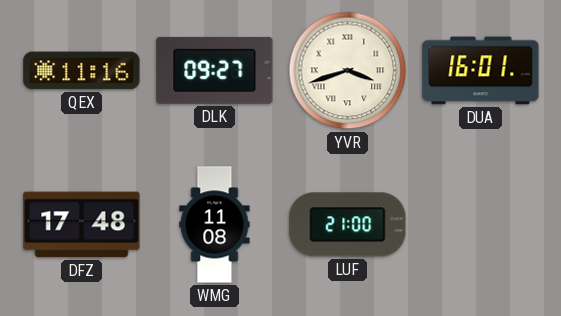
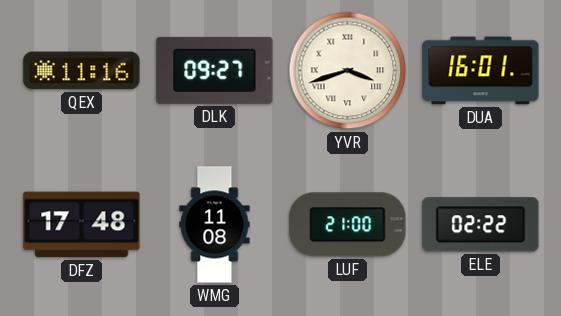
ELE: none -> 02:22
